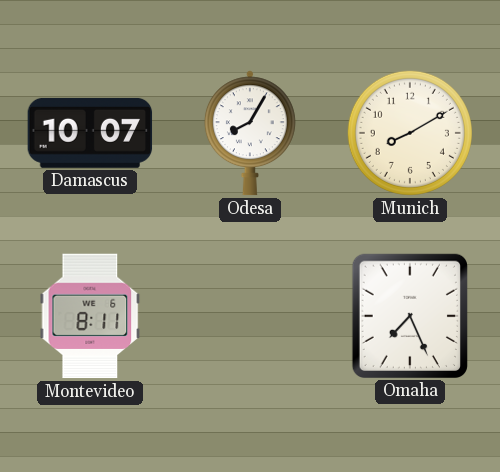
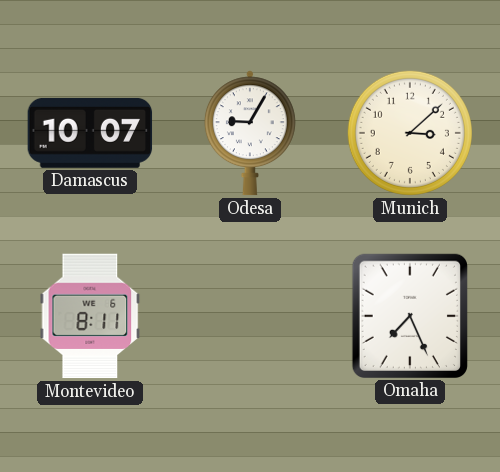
Odesa: 8:05 -> 9:05
Munich: 8:10 -> 3:08
